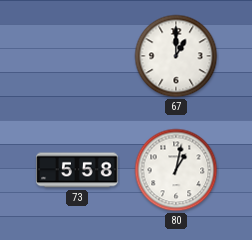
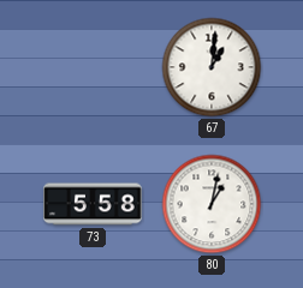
67: 1:00 -> 1:01
